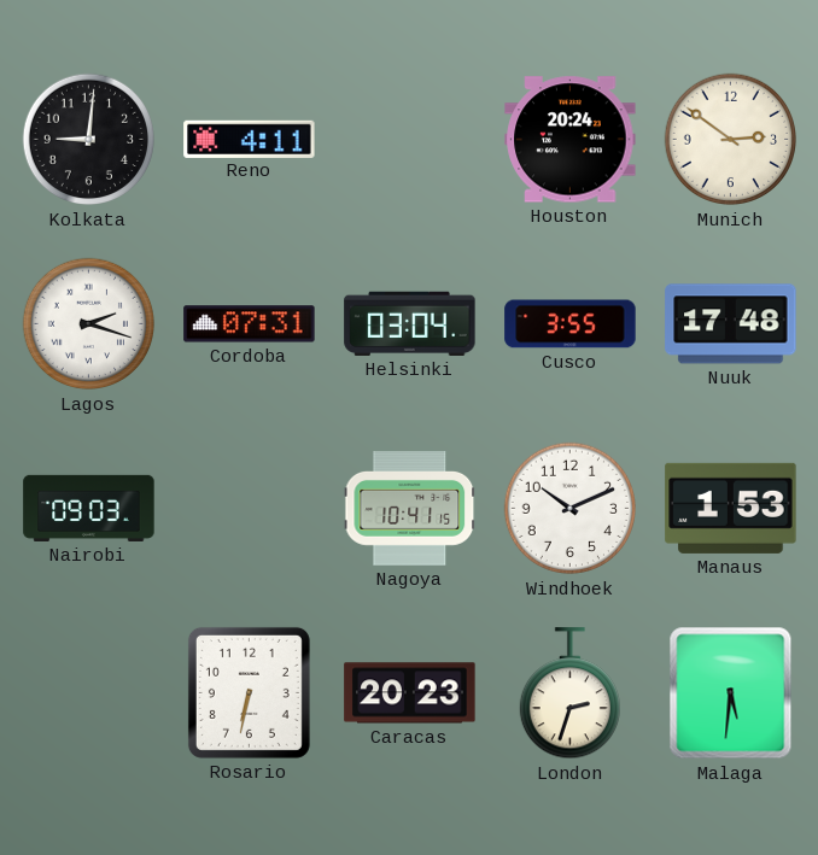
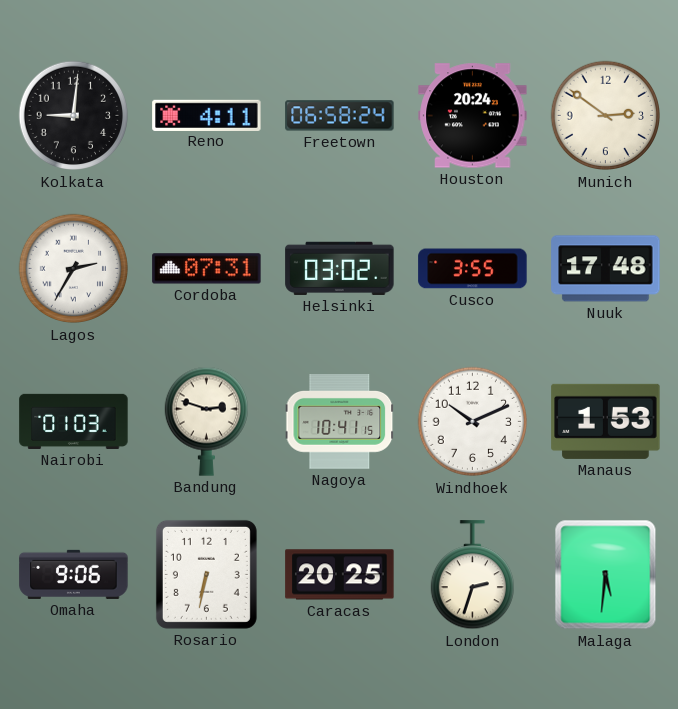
Freetown: none -> 06:58
Lagos: 2:18 -> 2:35
Helsinki: 03:04 -> 03:02
Nairobi: 09:03 -> 01:03
Bandung: none -> 2:48
Omaha: none -> 9:06
Caracas: 20:23 -> 20:25
